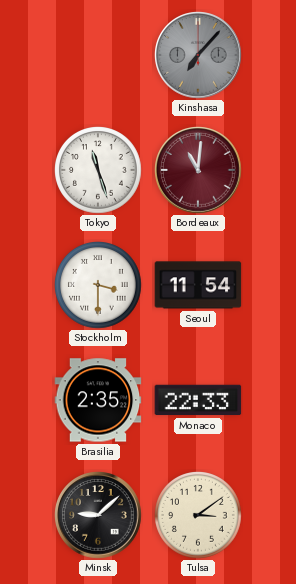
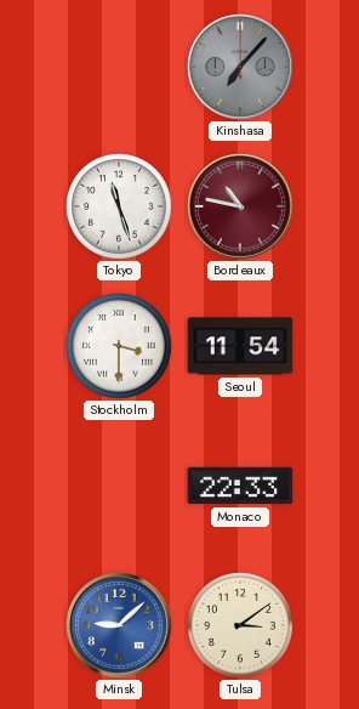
Bordeaux: 11:01 -> 10:47
Brasilia: 2:35 -> none
Minsk dial: black -> blue
